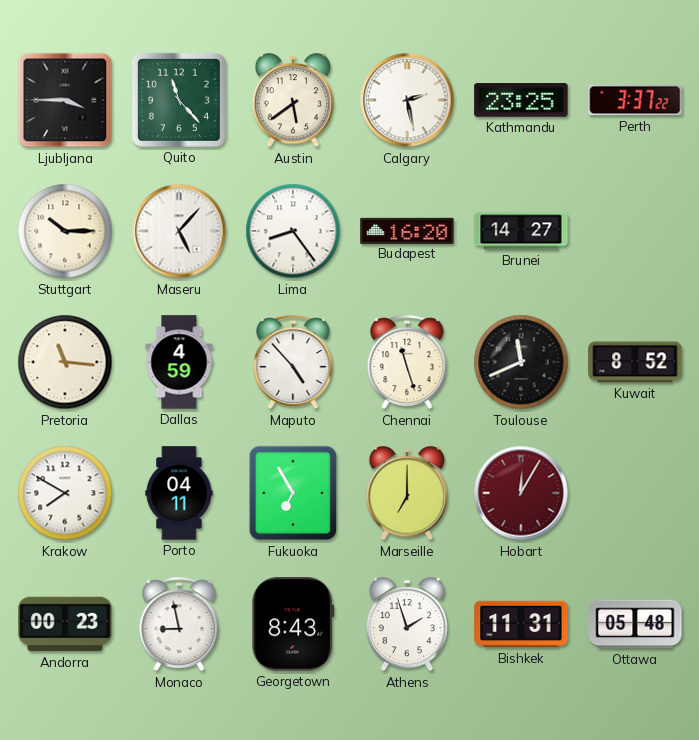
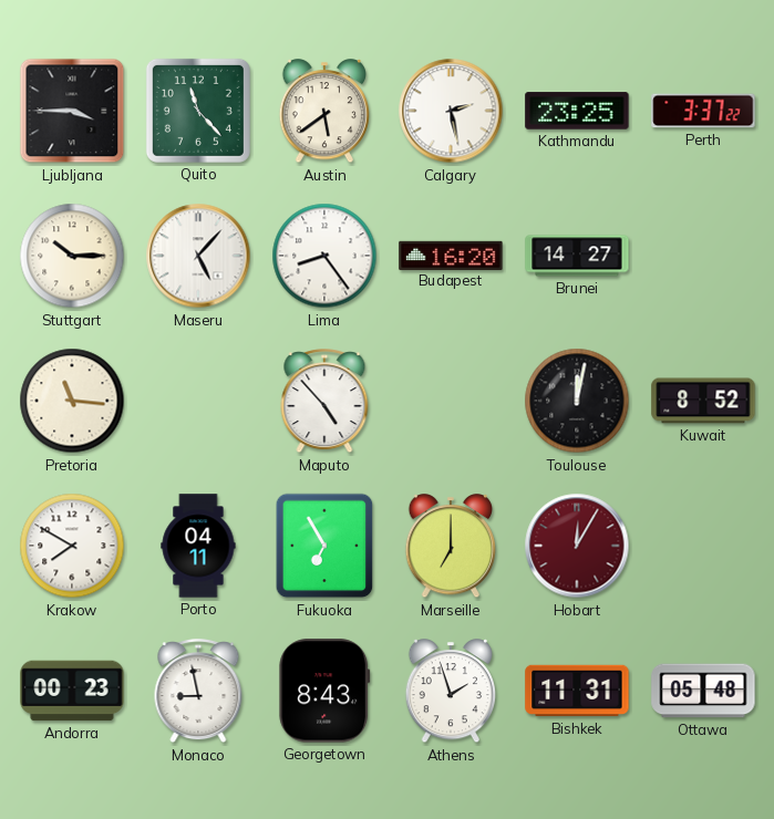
Dallas: 4:59 -> none
Chennai: 11:27 -> none
Toulouse: 11:41 -> 12:02
